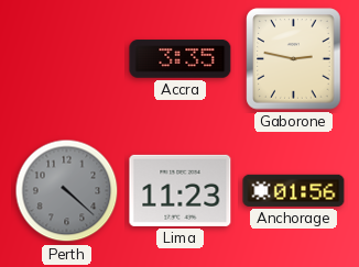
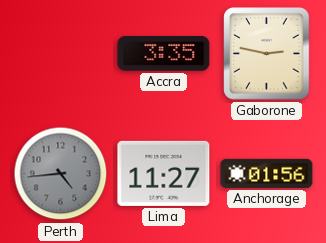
Perth: 4:22 -> 4:44
Lima: 11:23 -> 11:27
